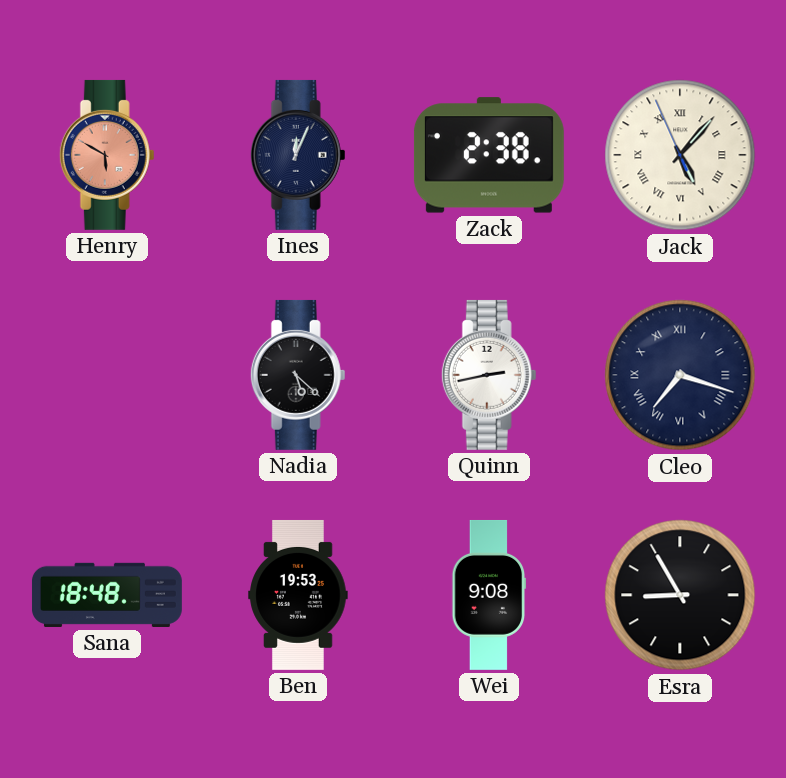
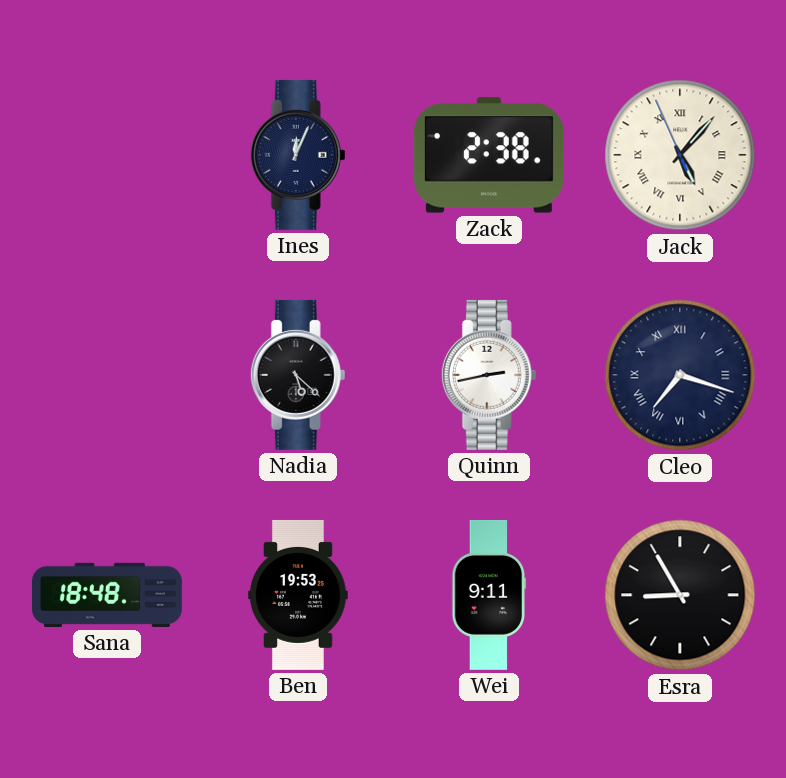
Henry: 5:50 -> none
Wei: 9:08 -> 9:11
